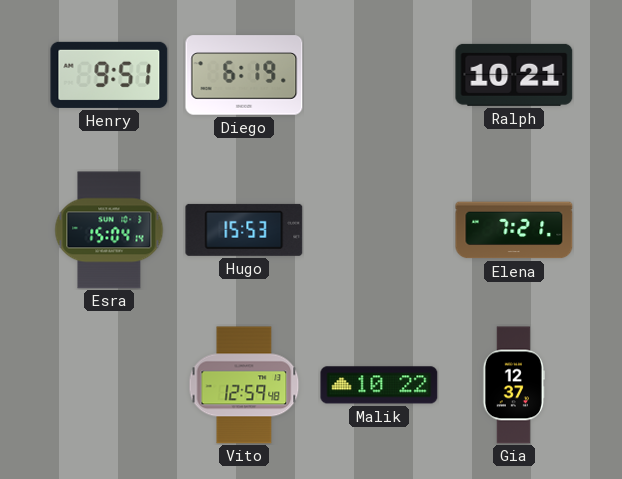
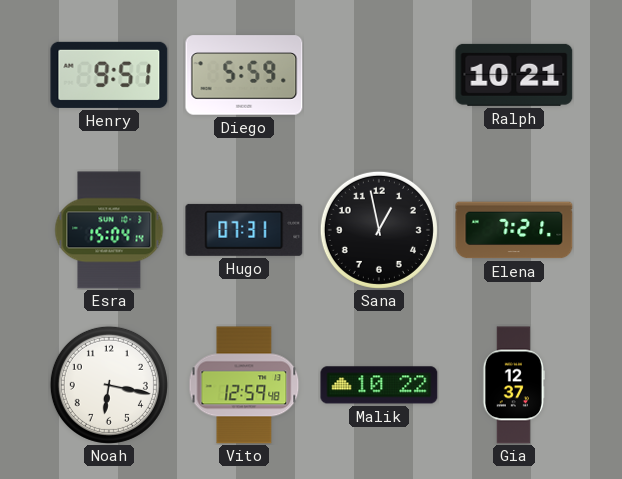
Diego: 6:19 -> 5:59
Hugo: 15:53 -> 07:31
Sana: none -> 12:58
Noah: none -> 6:17
